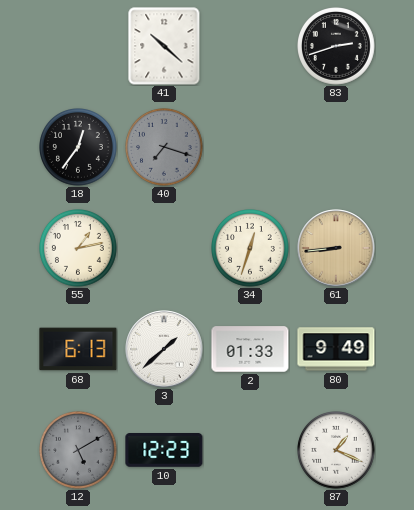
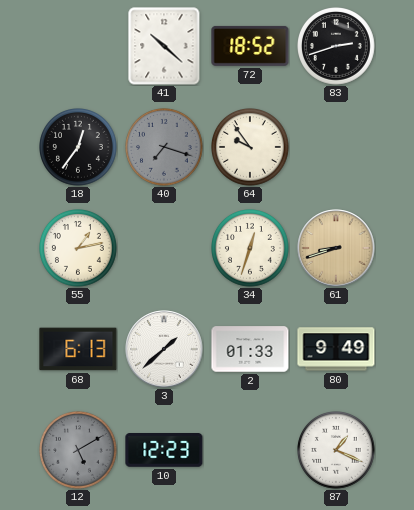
72: none -> 18:52
64: none -> 9:54
61: 8:44 -> 8:42
